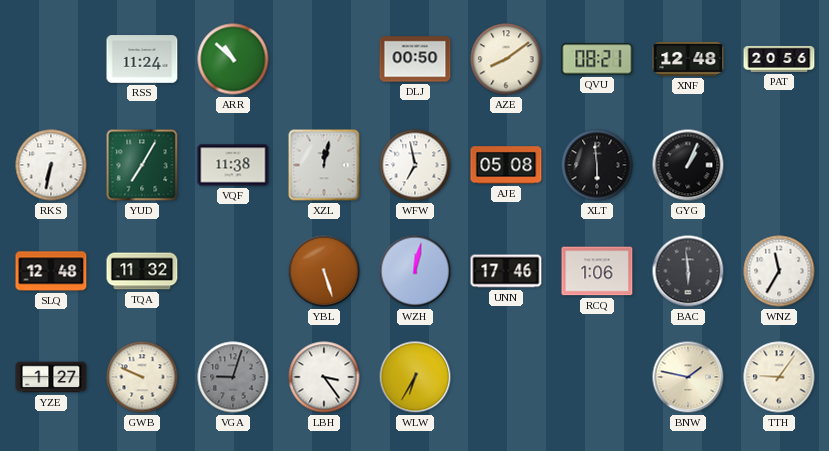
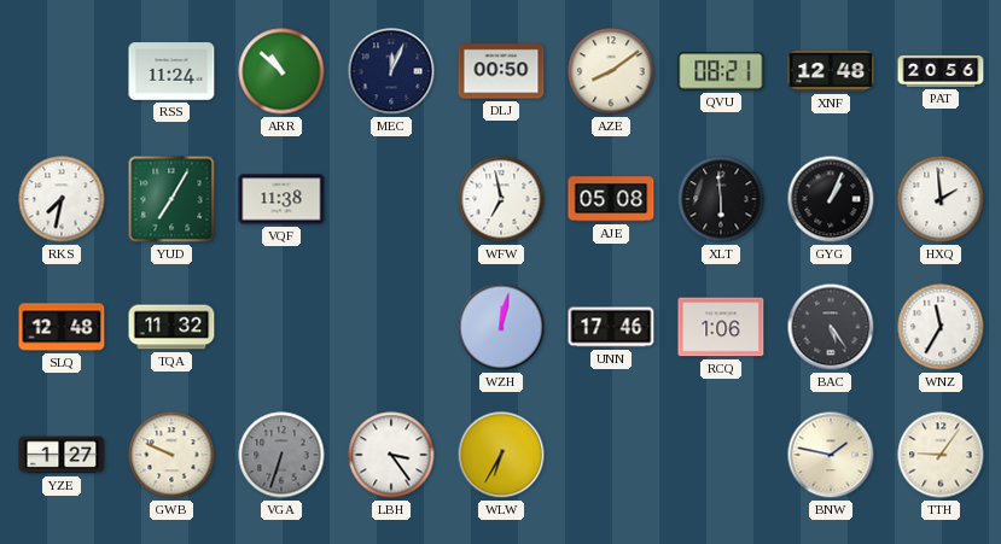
MEC: none -> 12:04
RKS: 6:32 -> 7:32
XZL: 12:02 -> none
HXQ: none -> 1:59
YBL: 5:27 -> none
BAC: 5:59 -> 5:24
VGA: 9:03 -> 6:33
